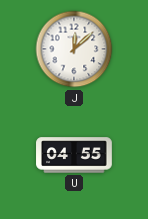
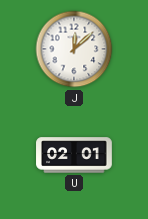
U: 04:55 -> 02:01
